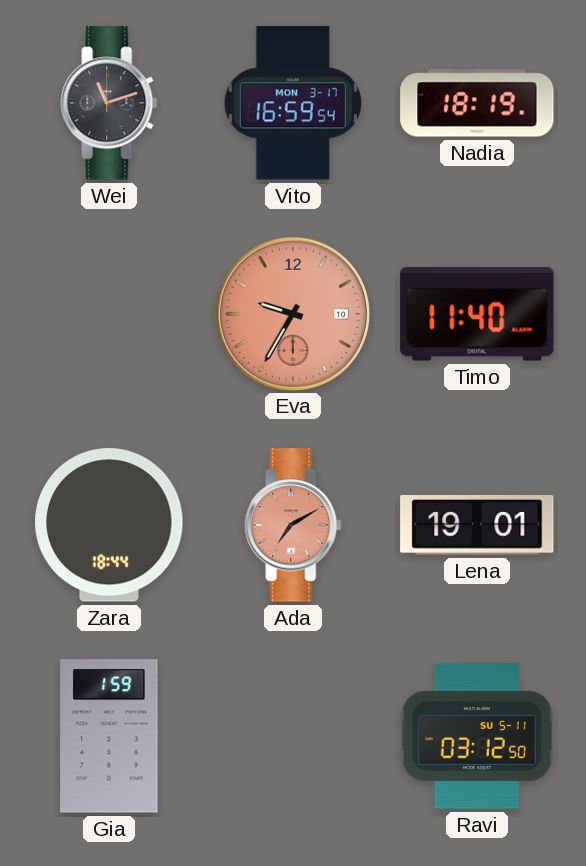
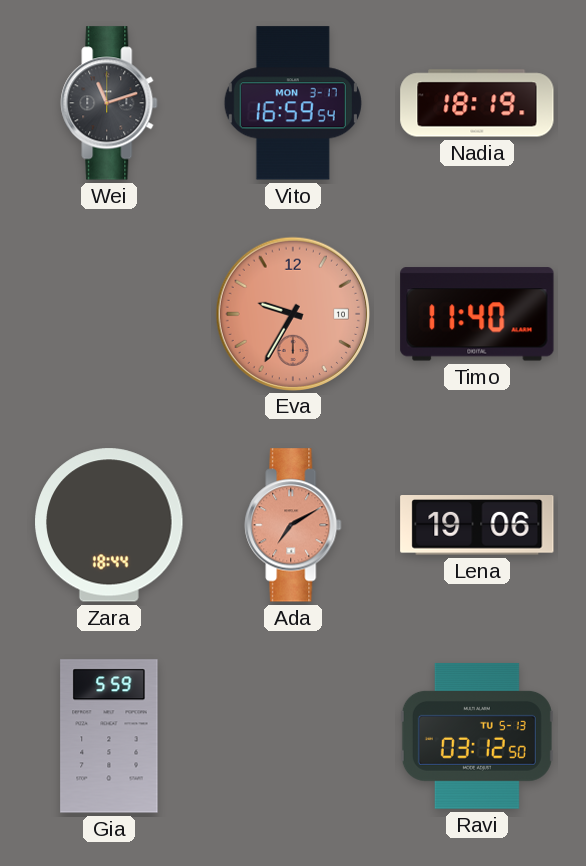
Lena: 19:01 -> 19:06
Gia: 1:59 -> 5:59
Ravi date: SU 5-11 -> TU 5-13
